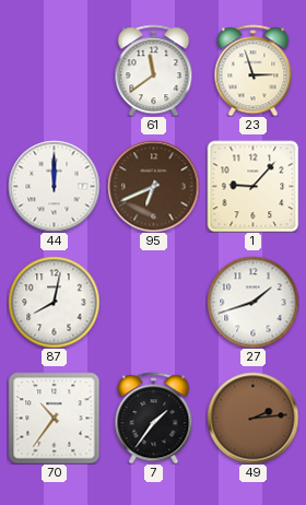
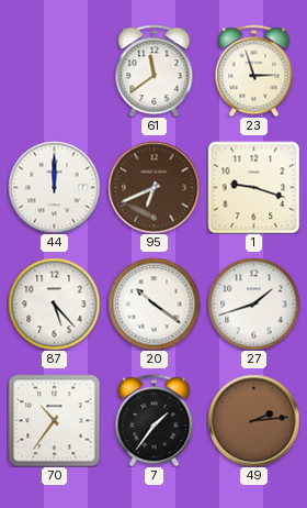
1: 9:07 -> 9:18
87: 8:02 -> 5:23
20: none -> 10:21
